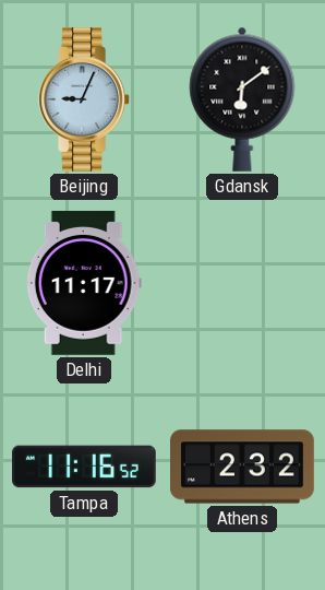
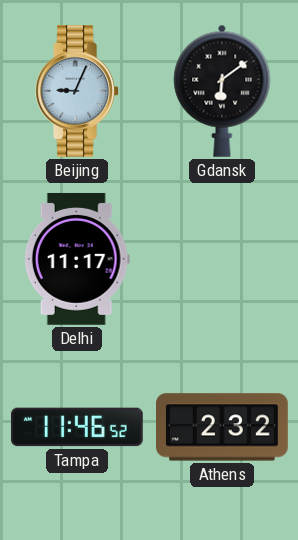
Tampa: 11:16 -> 11:46
